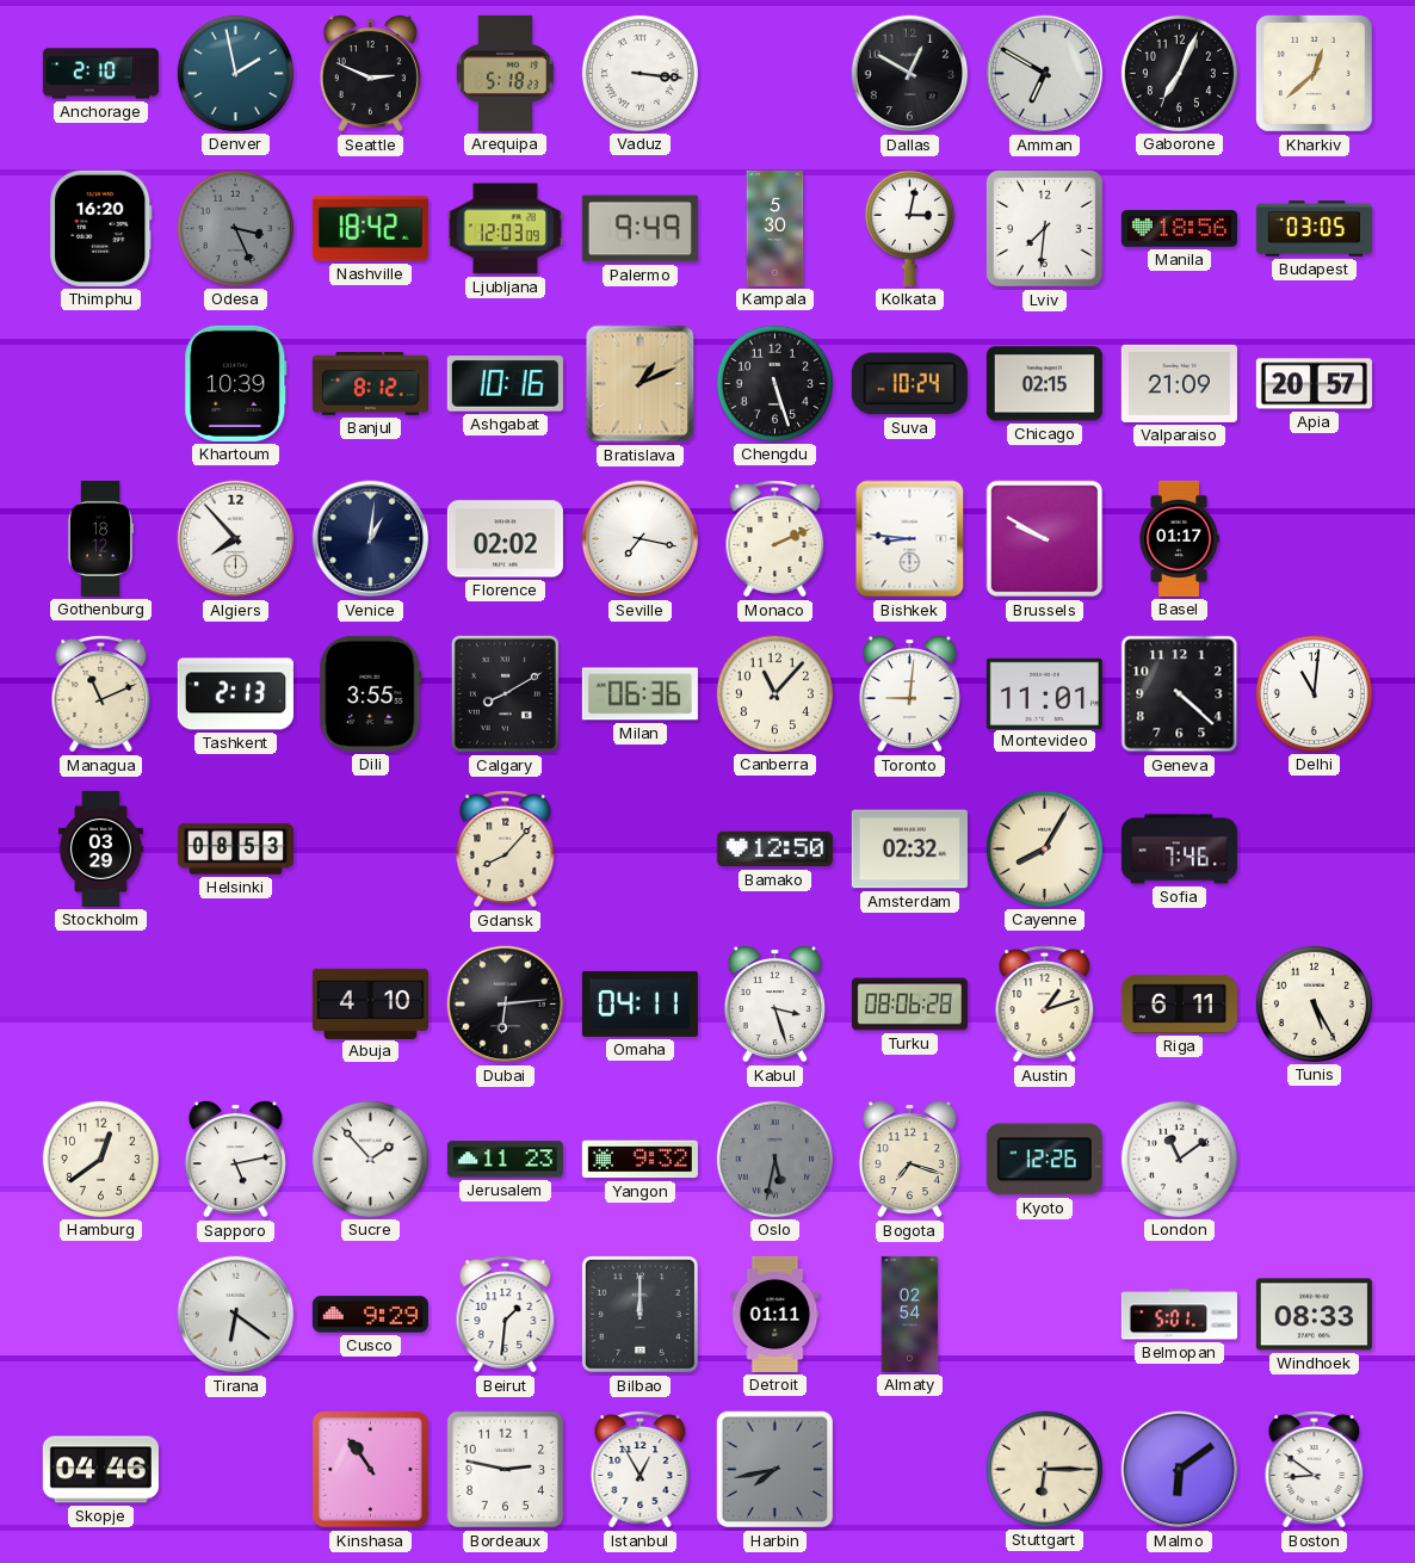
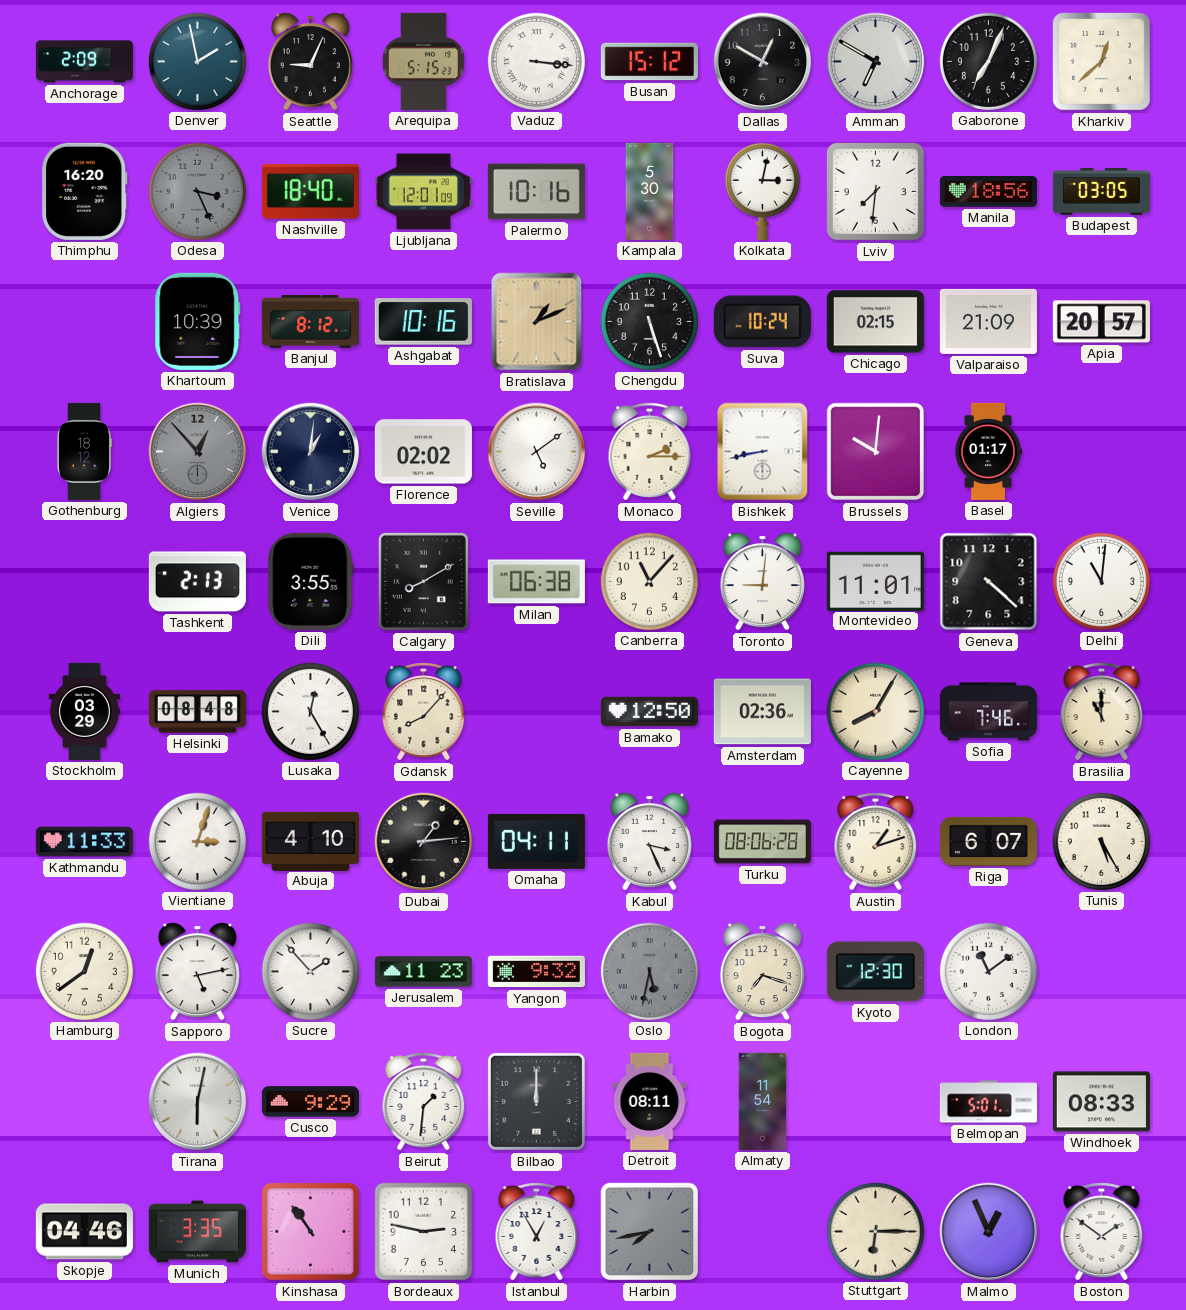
Anchorage: 2:10 -> 2:09
Seattle: 2:49 -> 9:04
Arequipa: 5:18 -> 5:15
Busan: none -> 15:12
Nashville: 18:42 -> 18:40
Ljubljana: 12:03 -> 12:01
Palermo: 9:49 -> 10:16
Algiers: 7:53 -> 12:53
Algiers dial: white -> grey
Seville: 7:17 -> 5:09
Monaco: 2:11 -> 2:15
Bishkek: 8:46 -> 8:43
Brussels: 9:50 -> 10:01
Managua: 11:11 -> none
Milan: 06:36 -> 06:38
Helsinki: 08:53 -> 08:48
Lusaka: none -> 12:25
Amsterdam: 02:32 -> 02:36
Brasilia: none -> 11:00
Kathmandu: none -> 11:33
Vientiane: none -> 3:03
Dubai: 6:14 -> 1:14
Kabul: 3:27 -> 3:26
Riga: 6:11 -> 6:07
Kyoto: 12:26 -> 12:30
Tirana: 6:21 -> 6:02
Detroit: 01:11 -> 08:11
Almaty: 02:54 -> 11:54
Munich: none -> 3:35
Malmo: 6:09 -> 12:56
Boston: 8:51 -> 1:51
